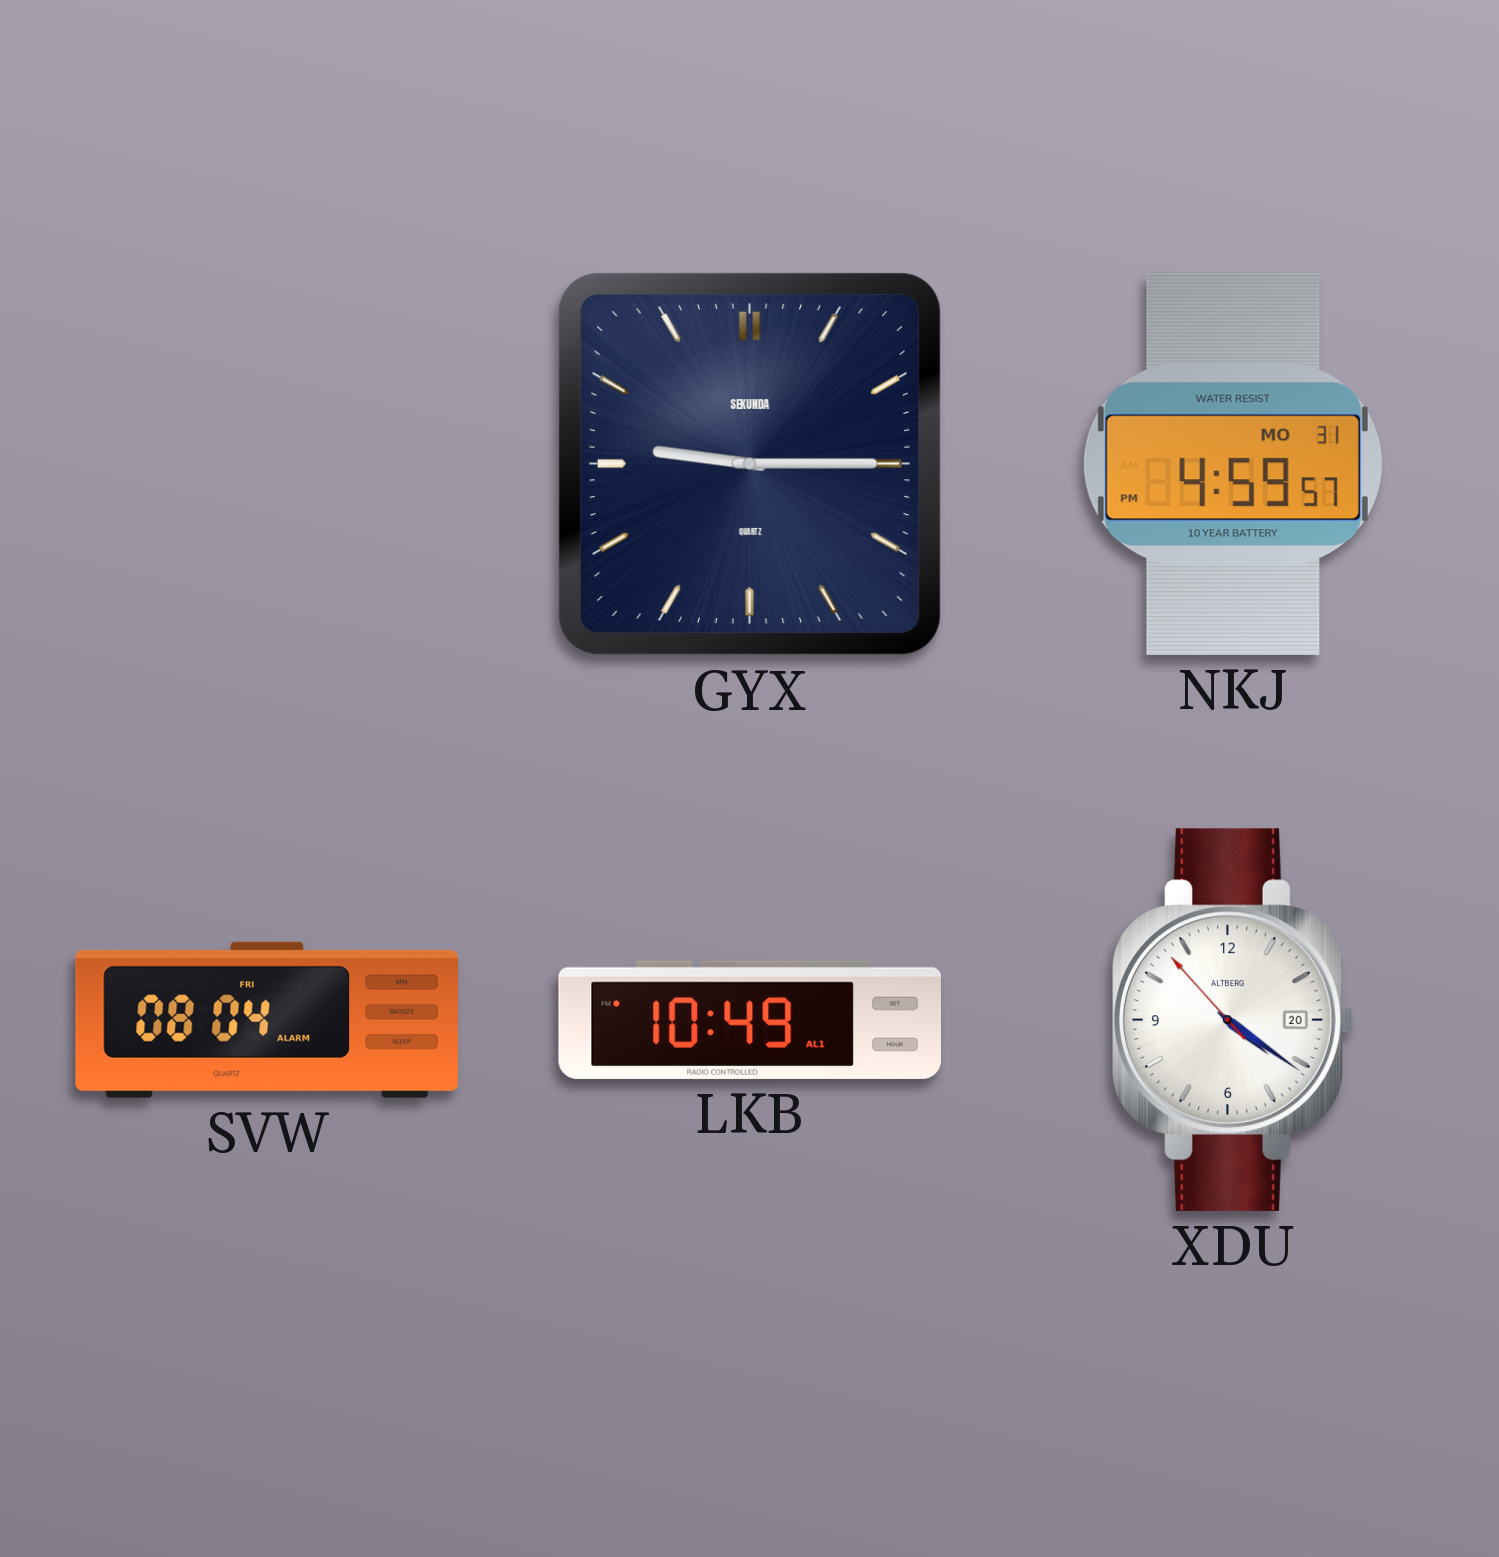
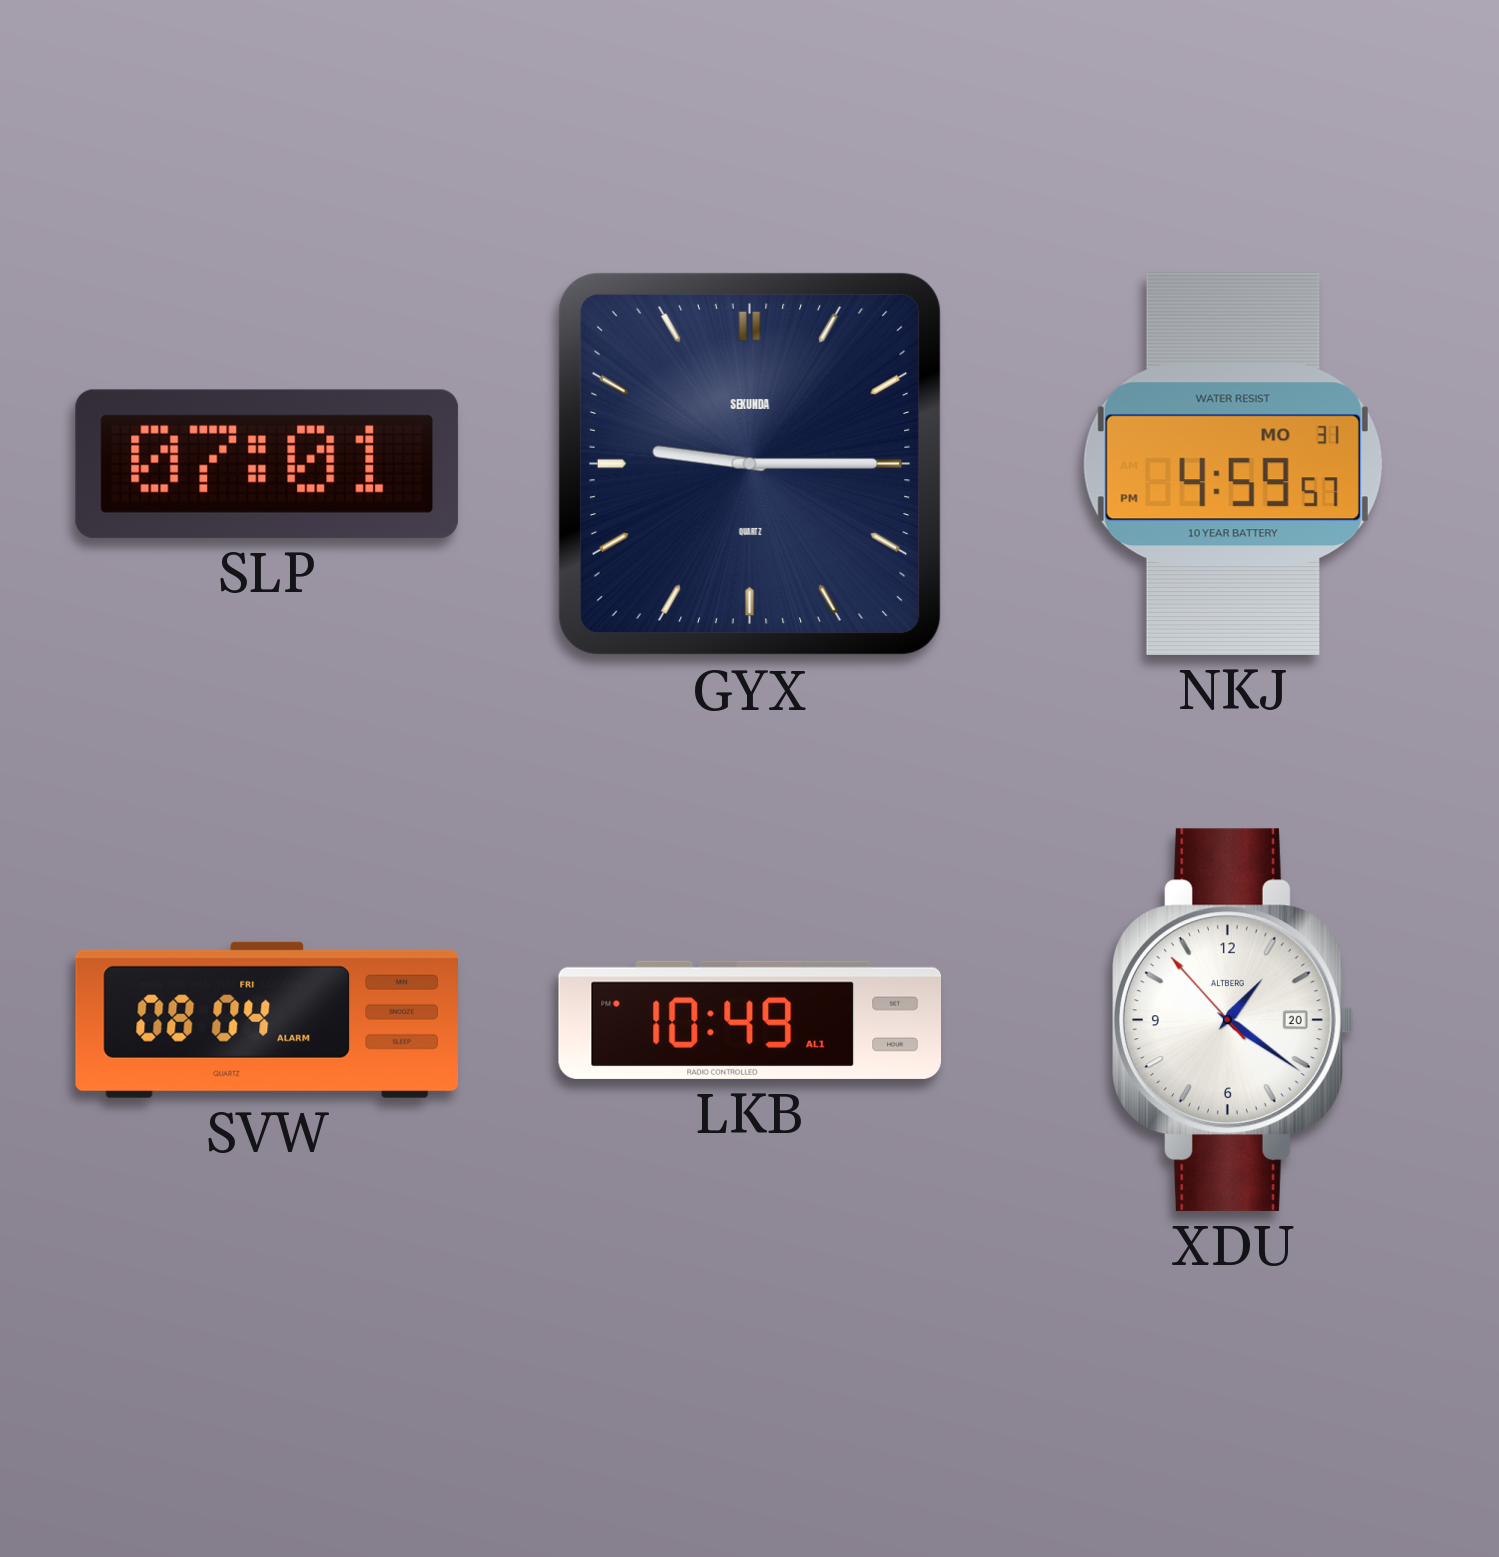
SLP: none -> 07:01
XDU: 4:20 -> 1:20
